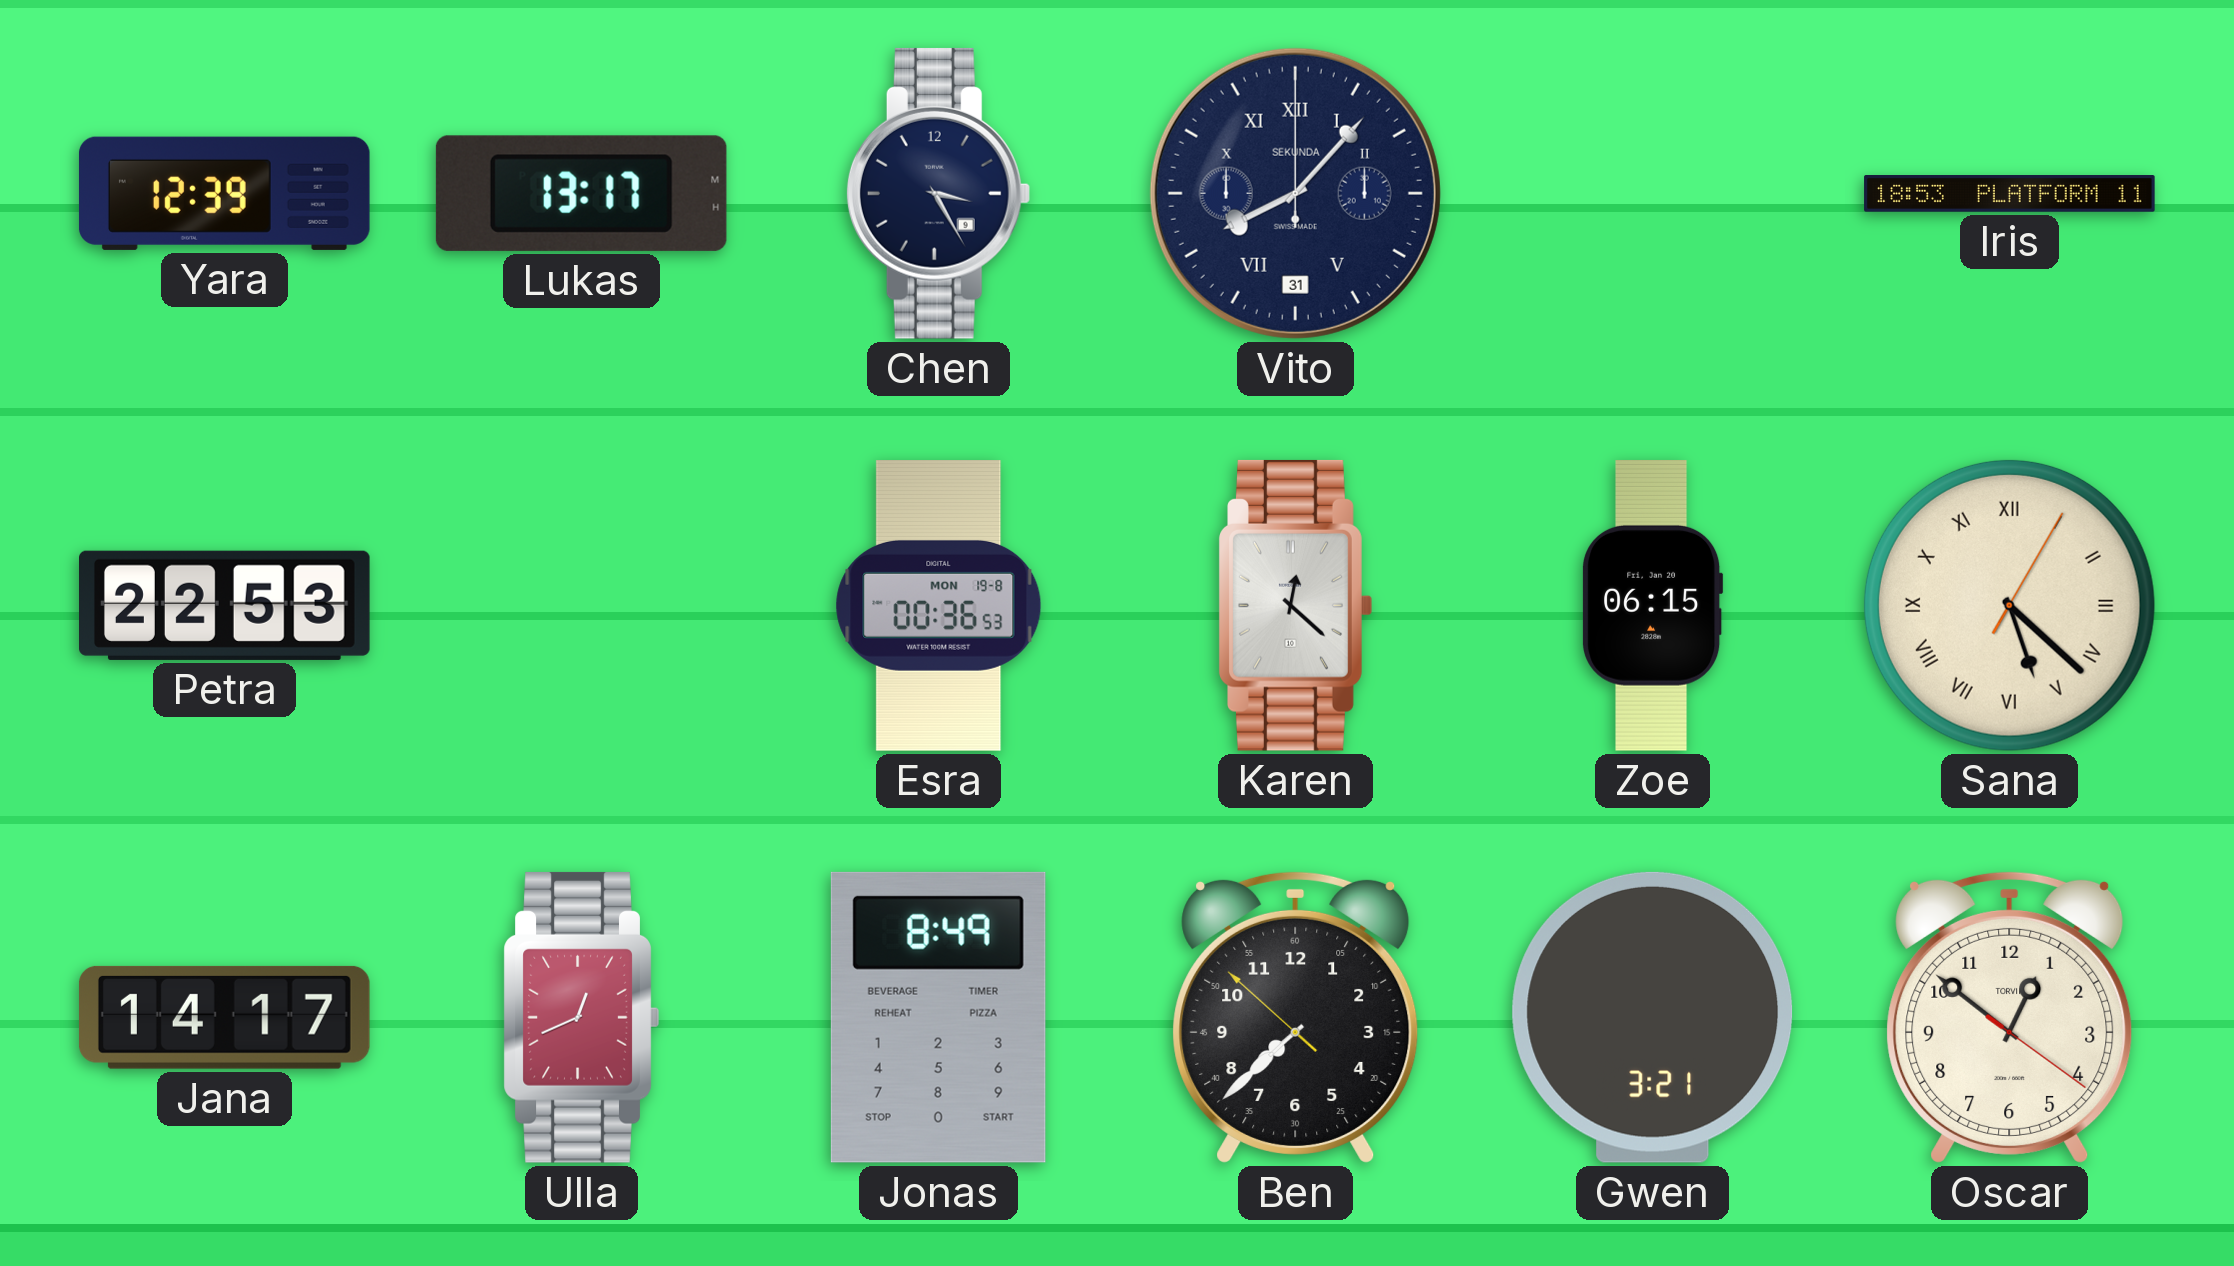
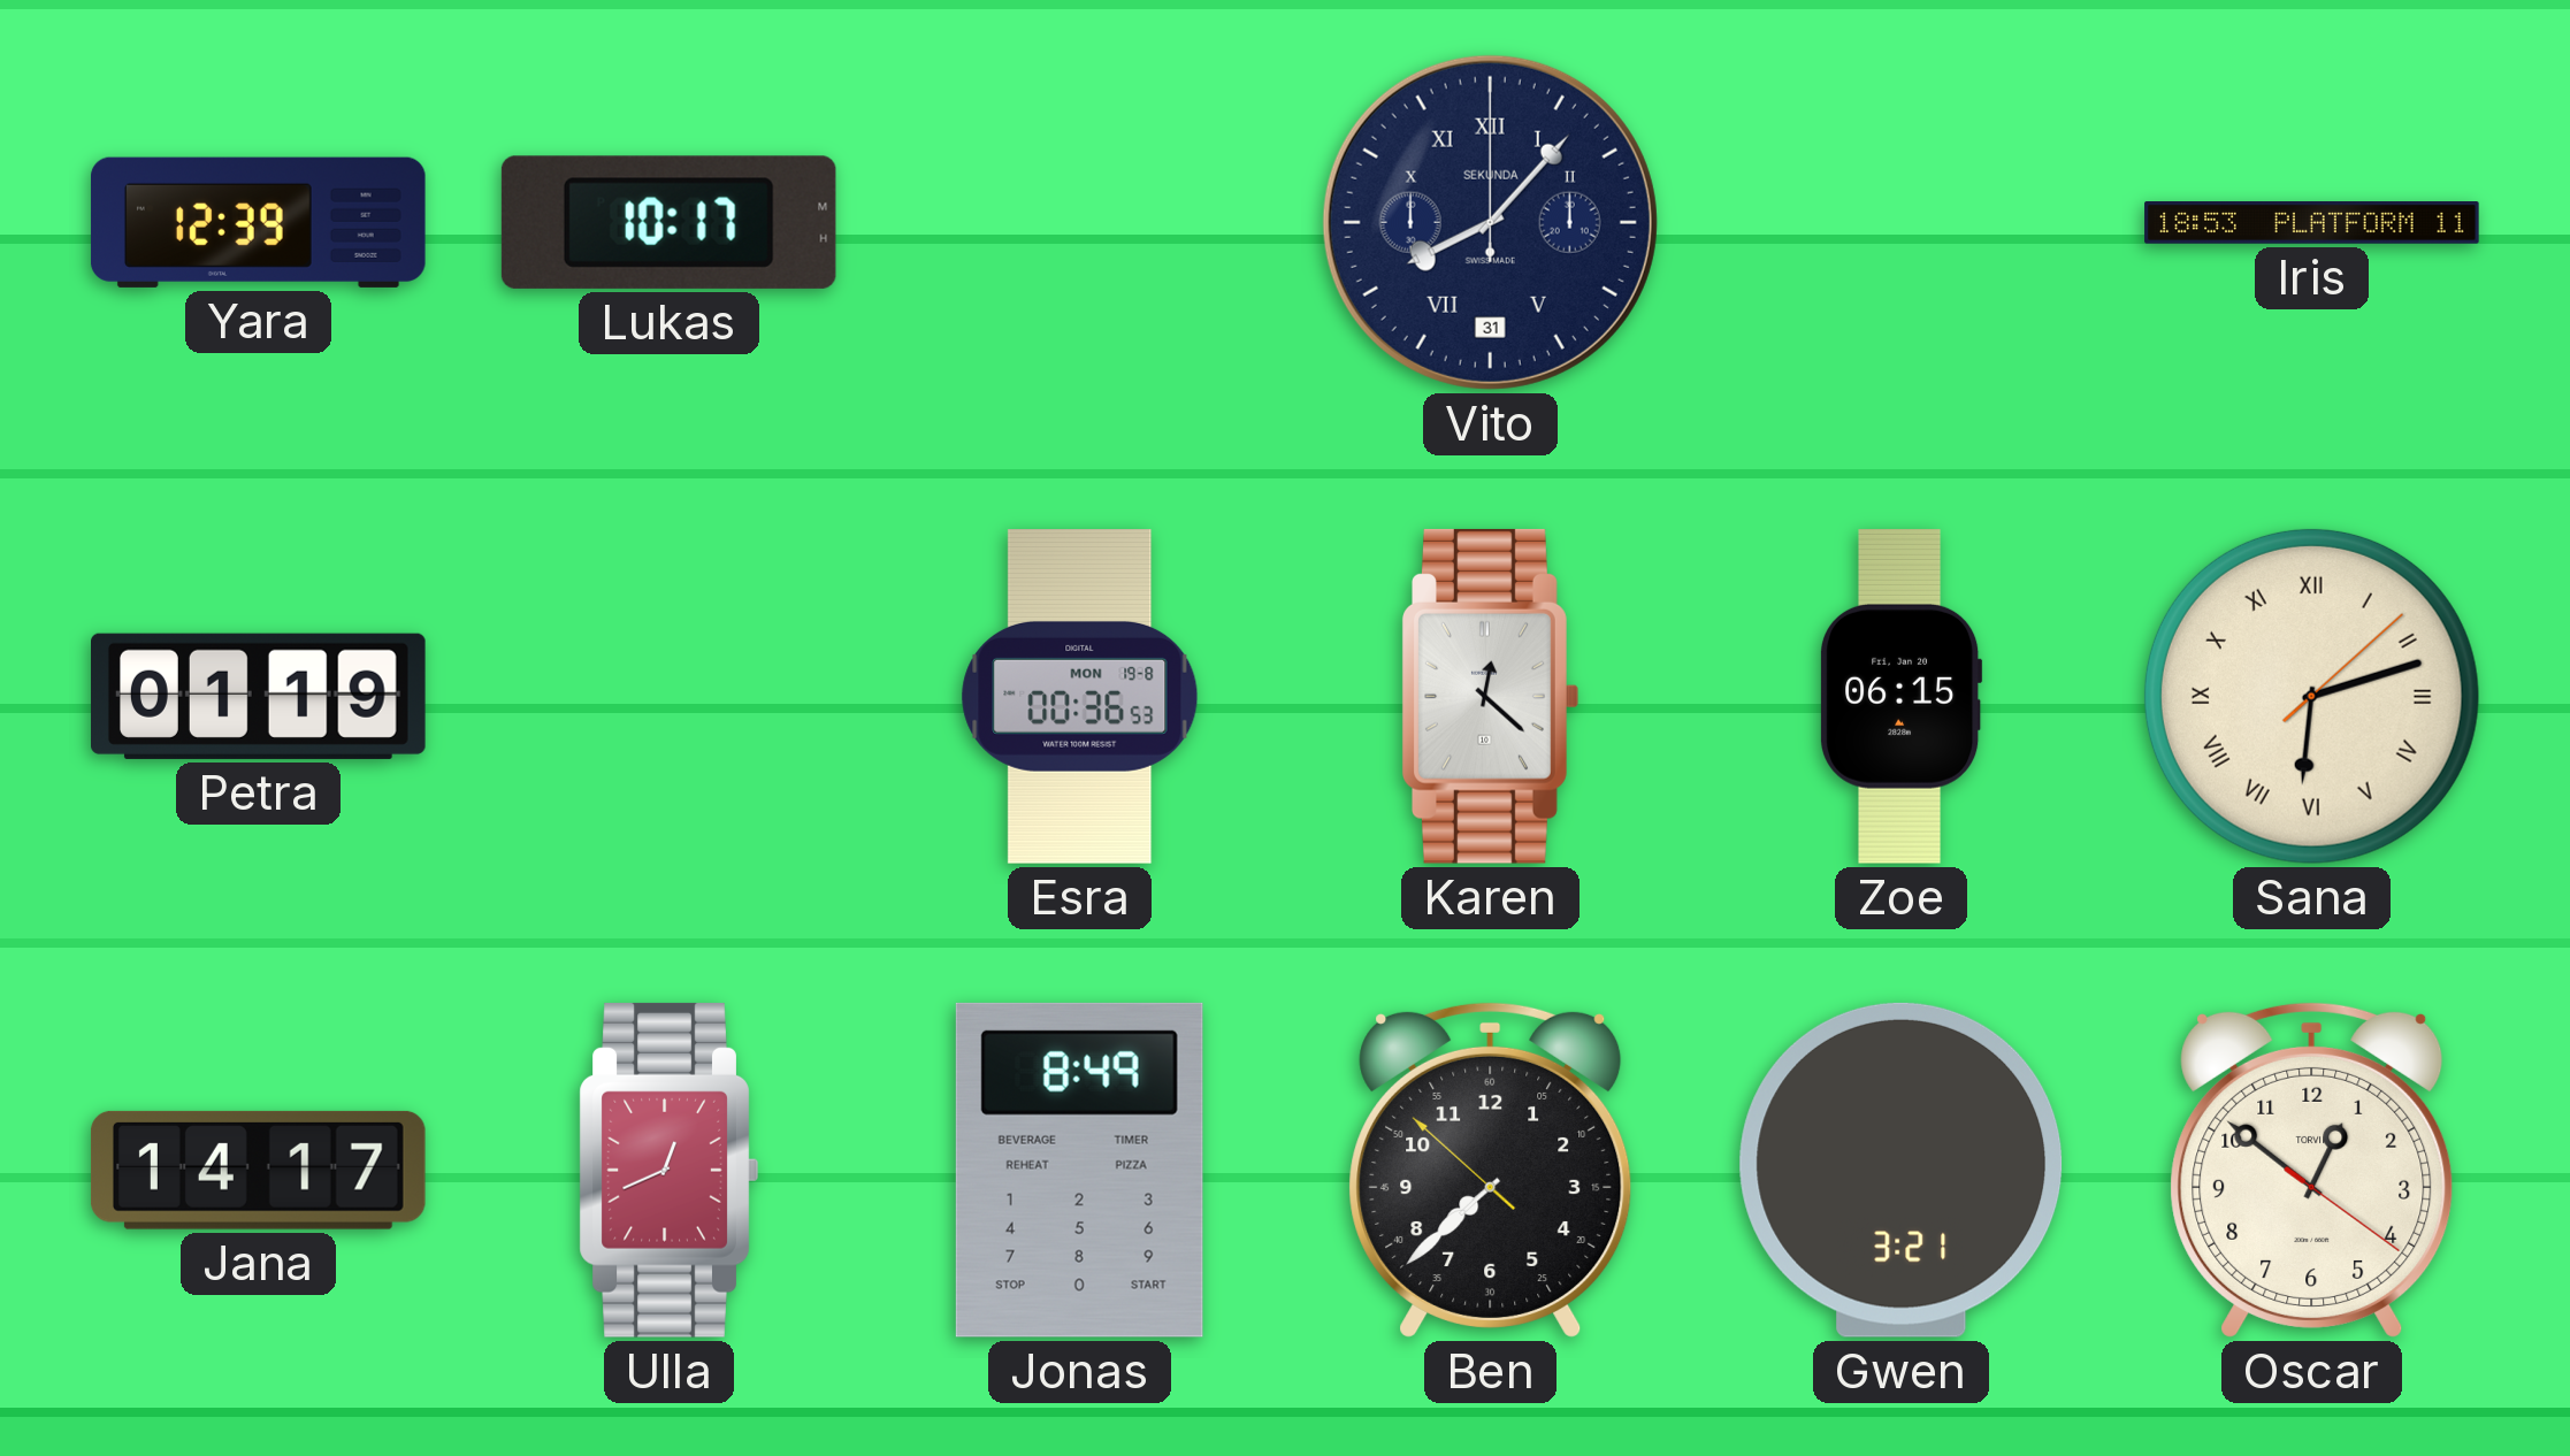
Lukas: 13:17 -> 10:17
Chen: 3:25 -> none
Petra: 22:53 -> 01:19
Sana: 5:22 -> 6:12
